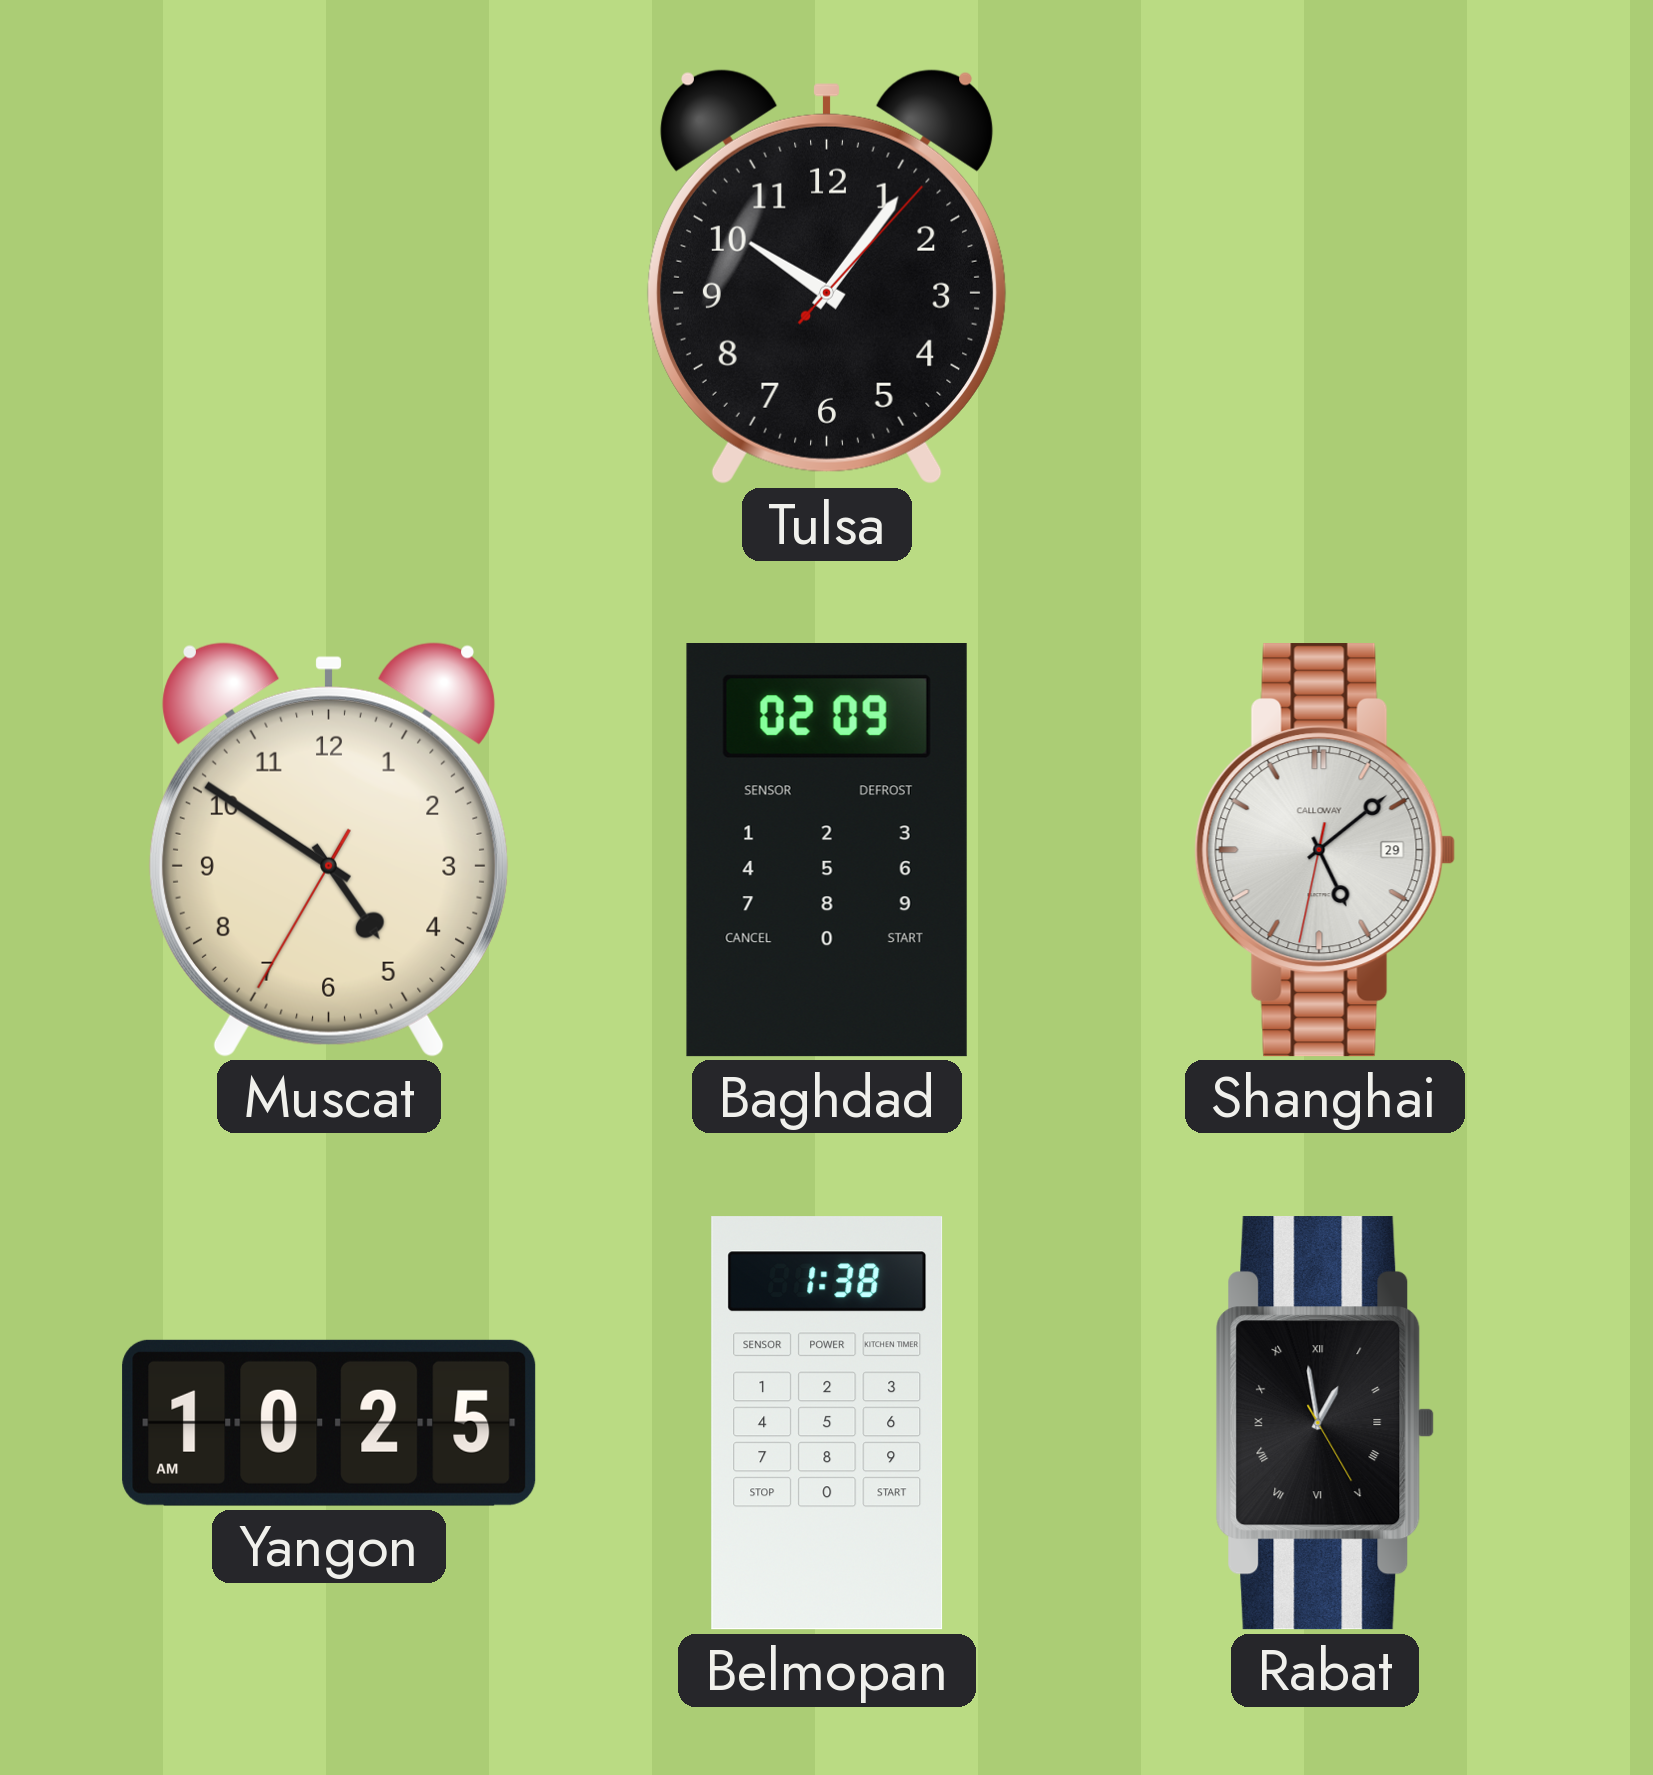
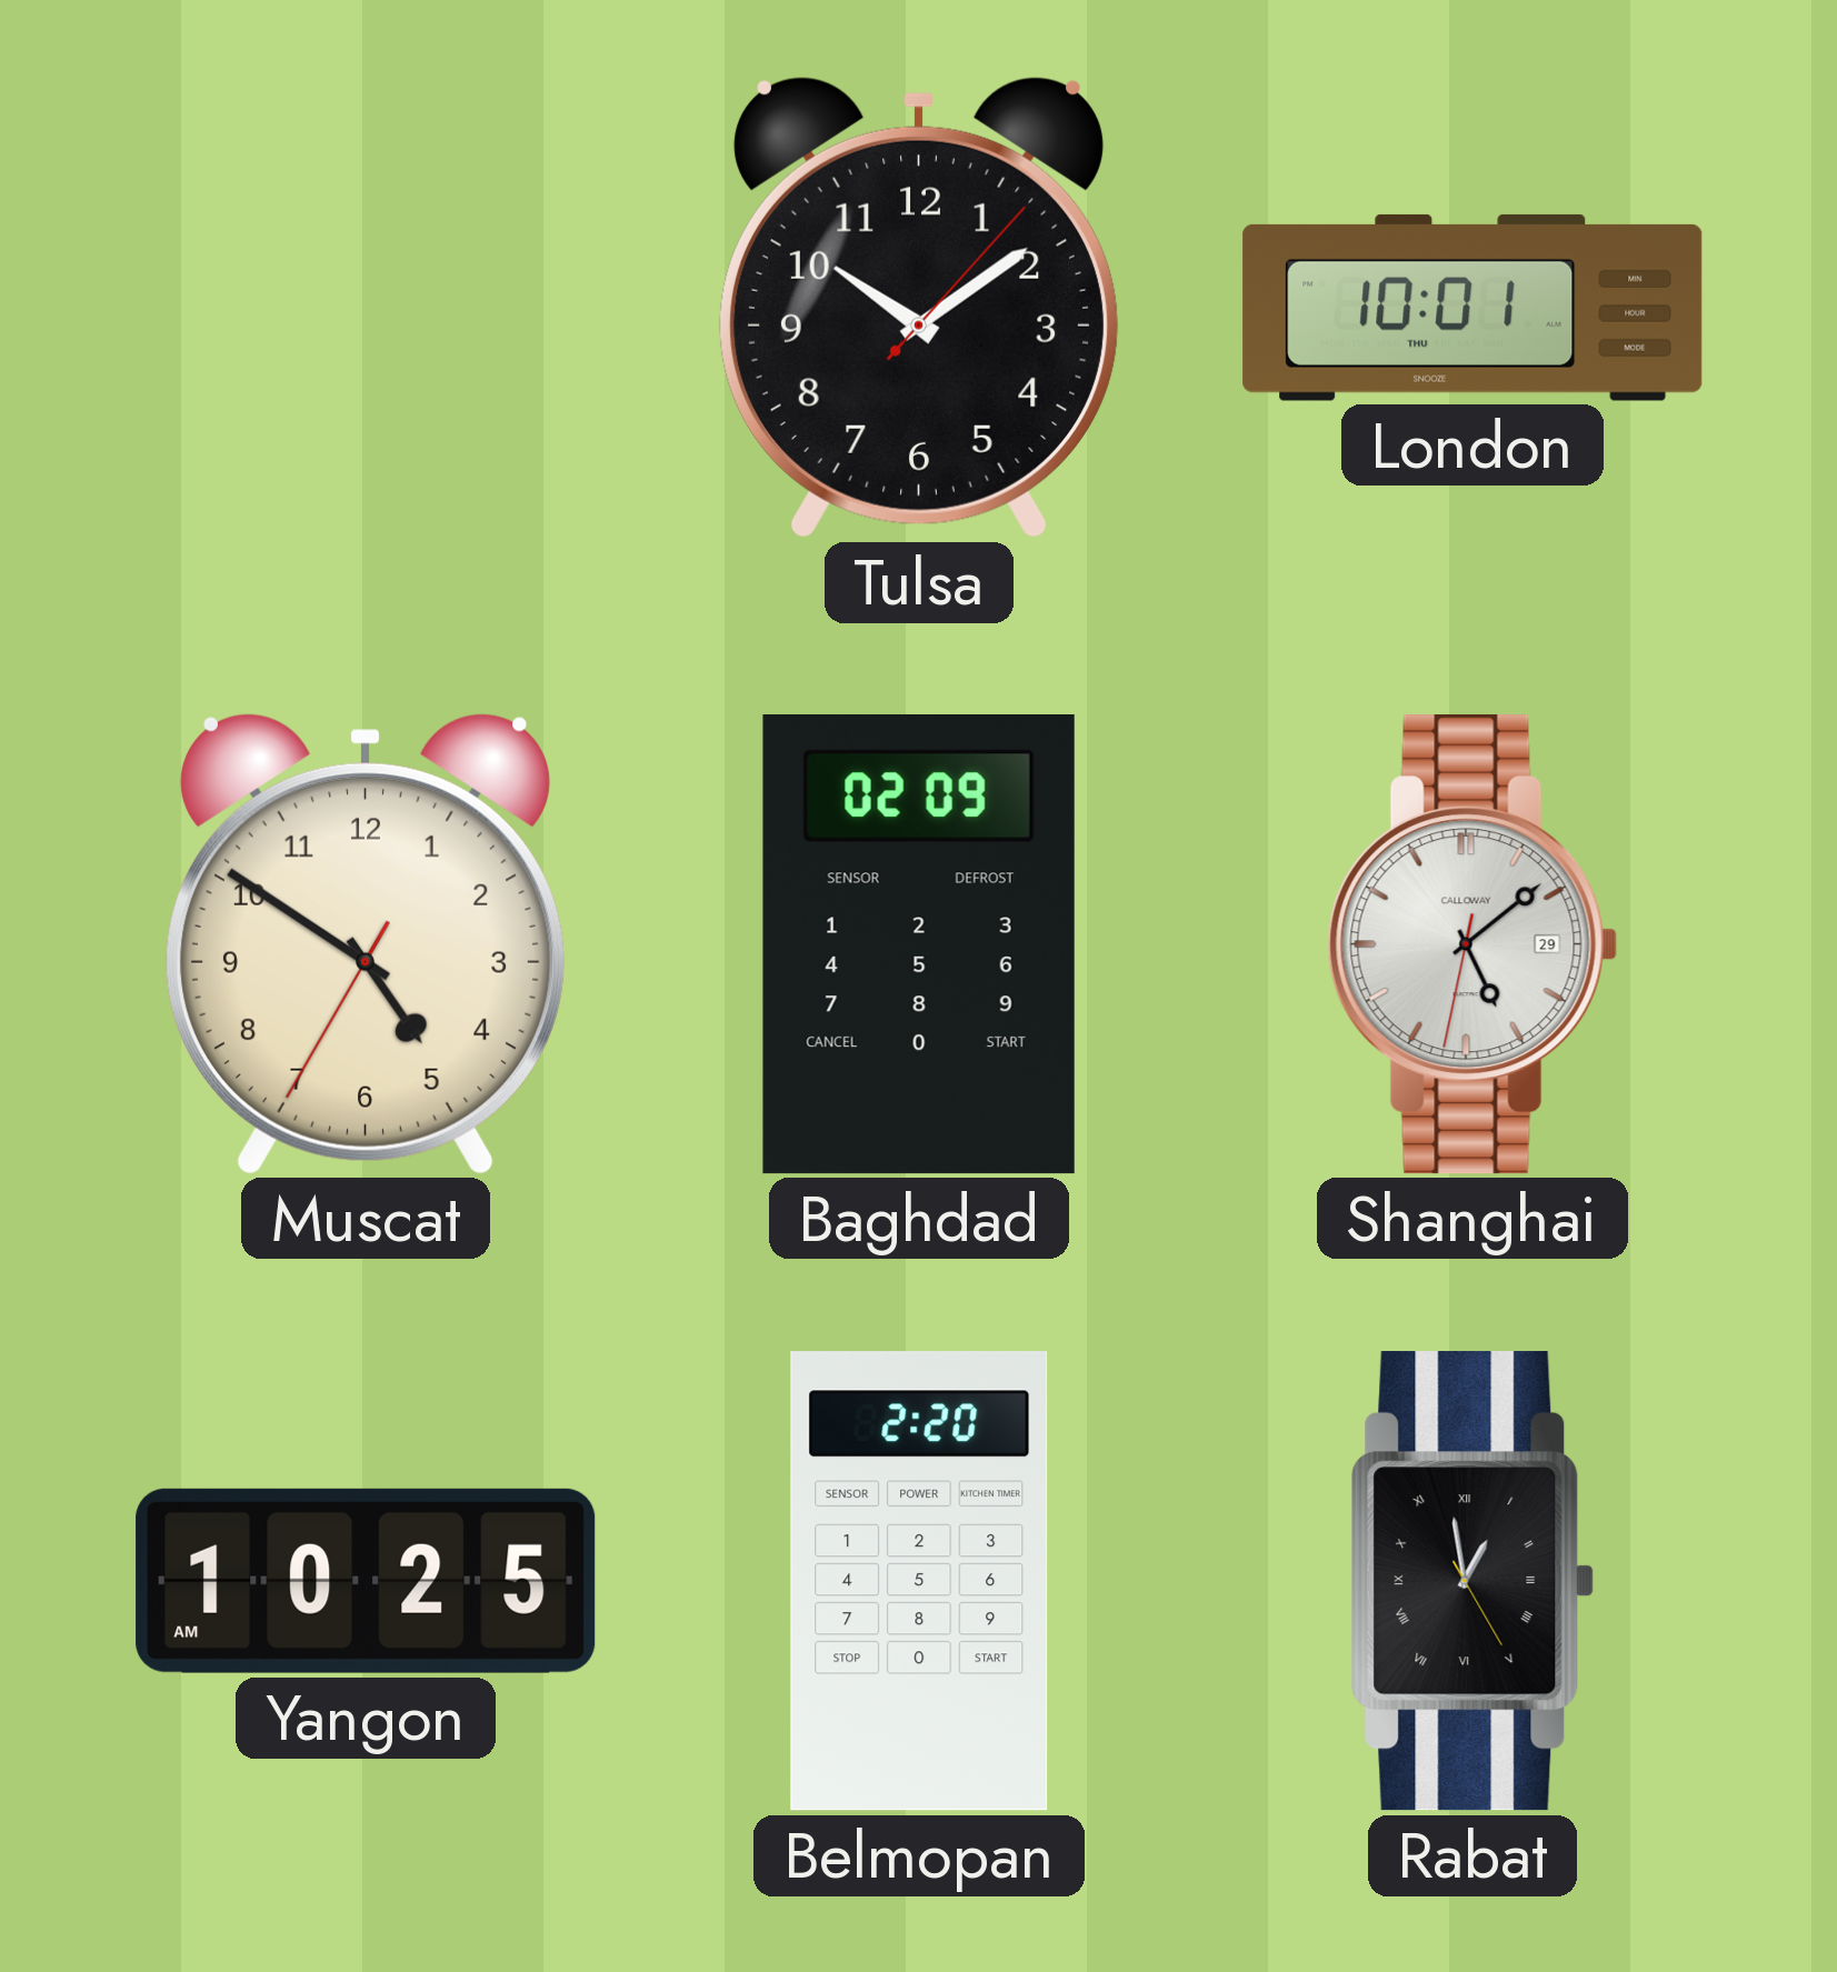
Tulsa: 10:06 -> 10:09
London: none -> 10:01
Belmopan: 1:38 -> 2:20
